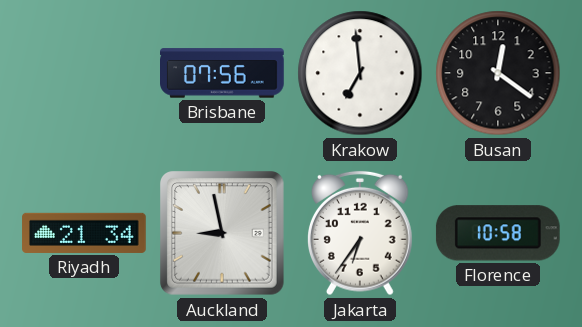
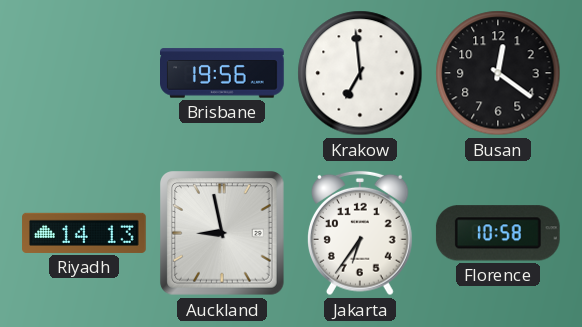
Brisbane: 07:56 -> 19:56
Riyadh: 21:34 -> 14:13
